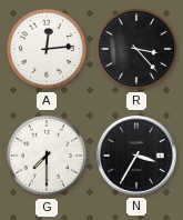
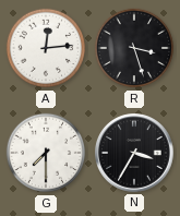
R: 3:23 -> 3:27
